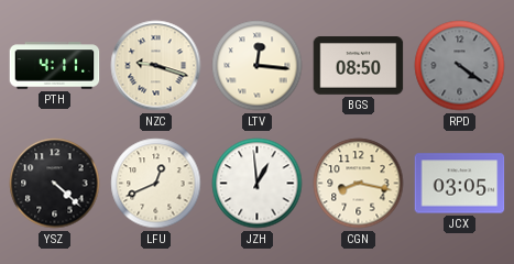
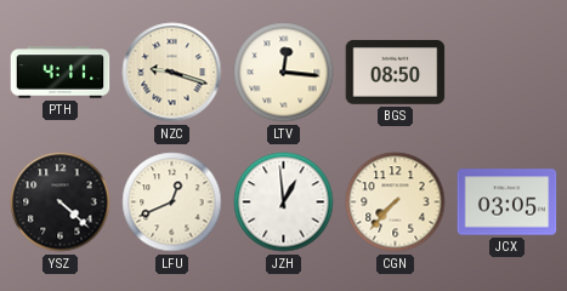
RPD: 4:21 -> none
CGN: 8:17 -> 7:37
